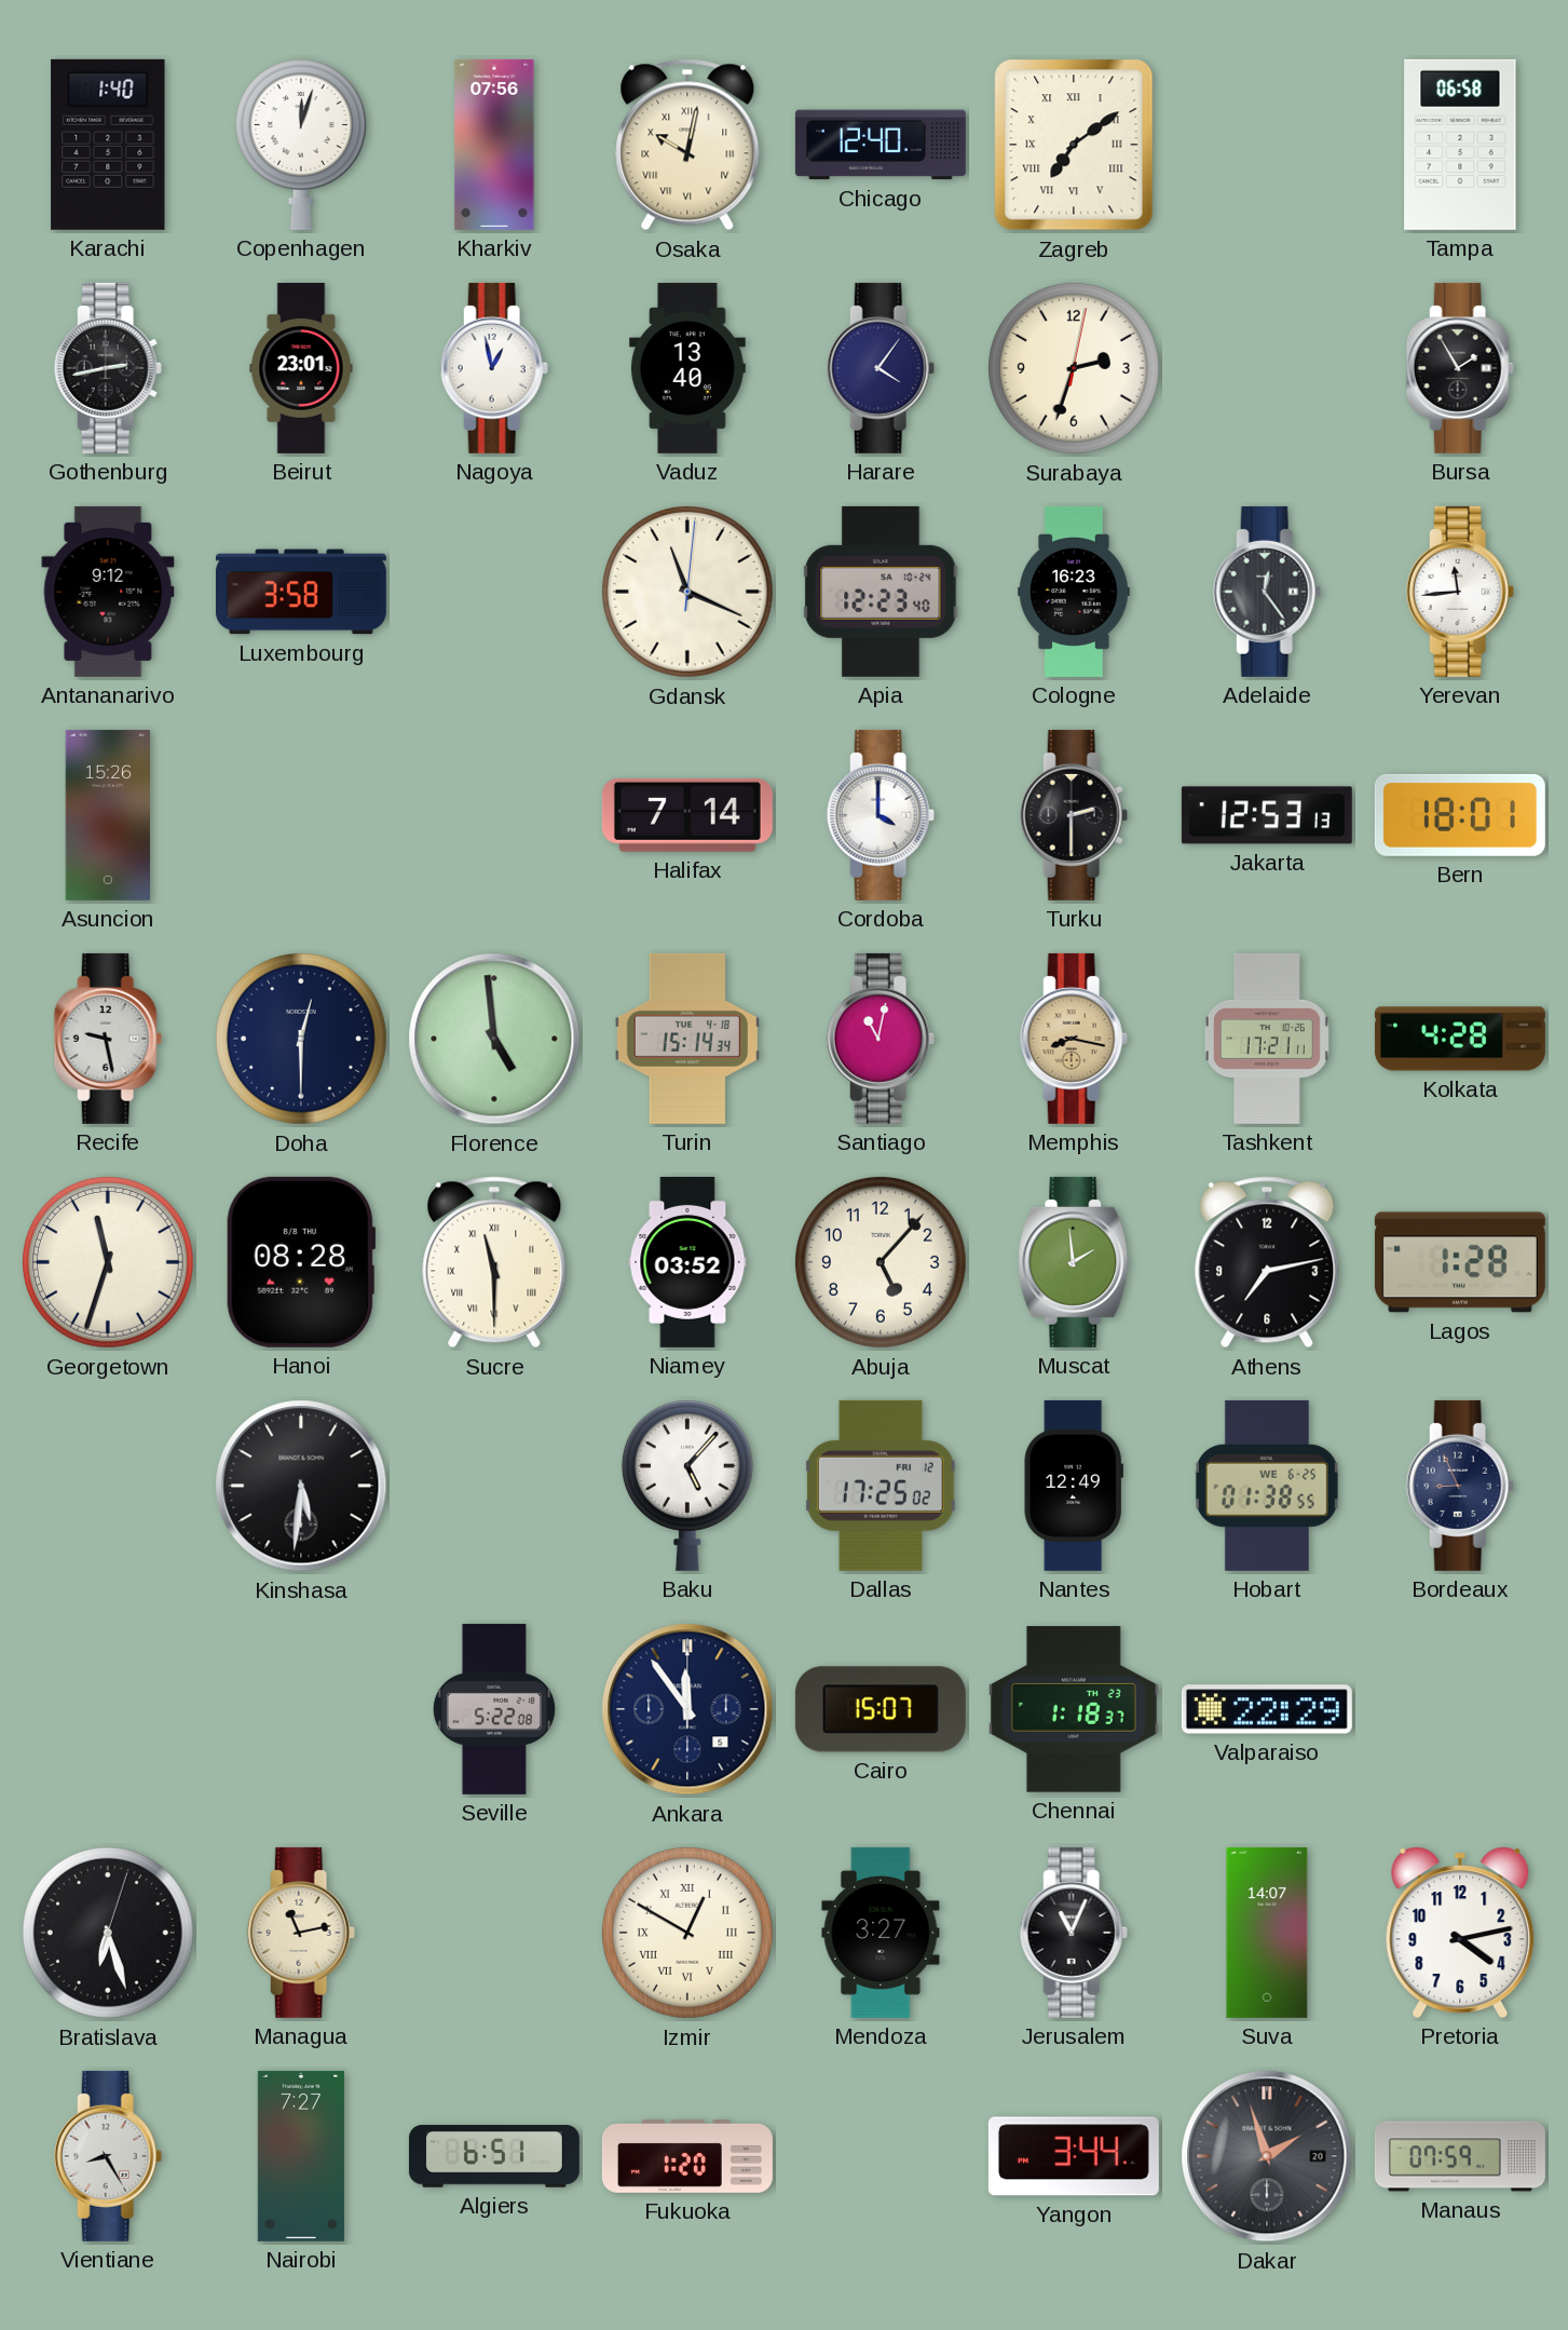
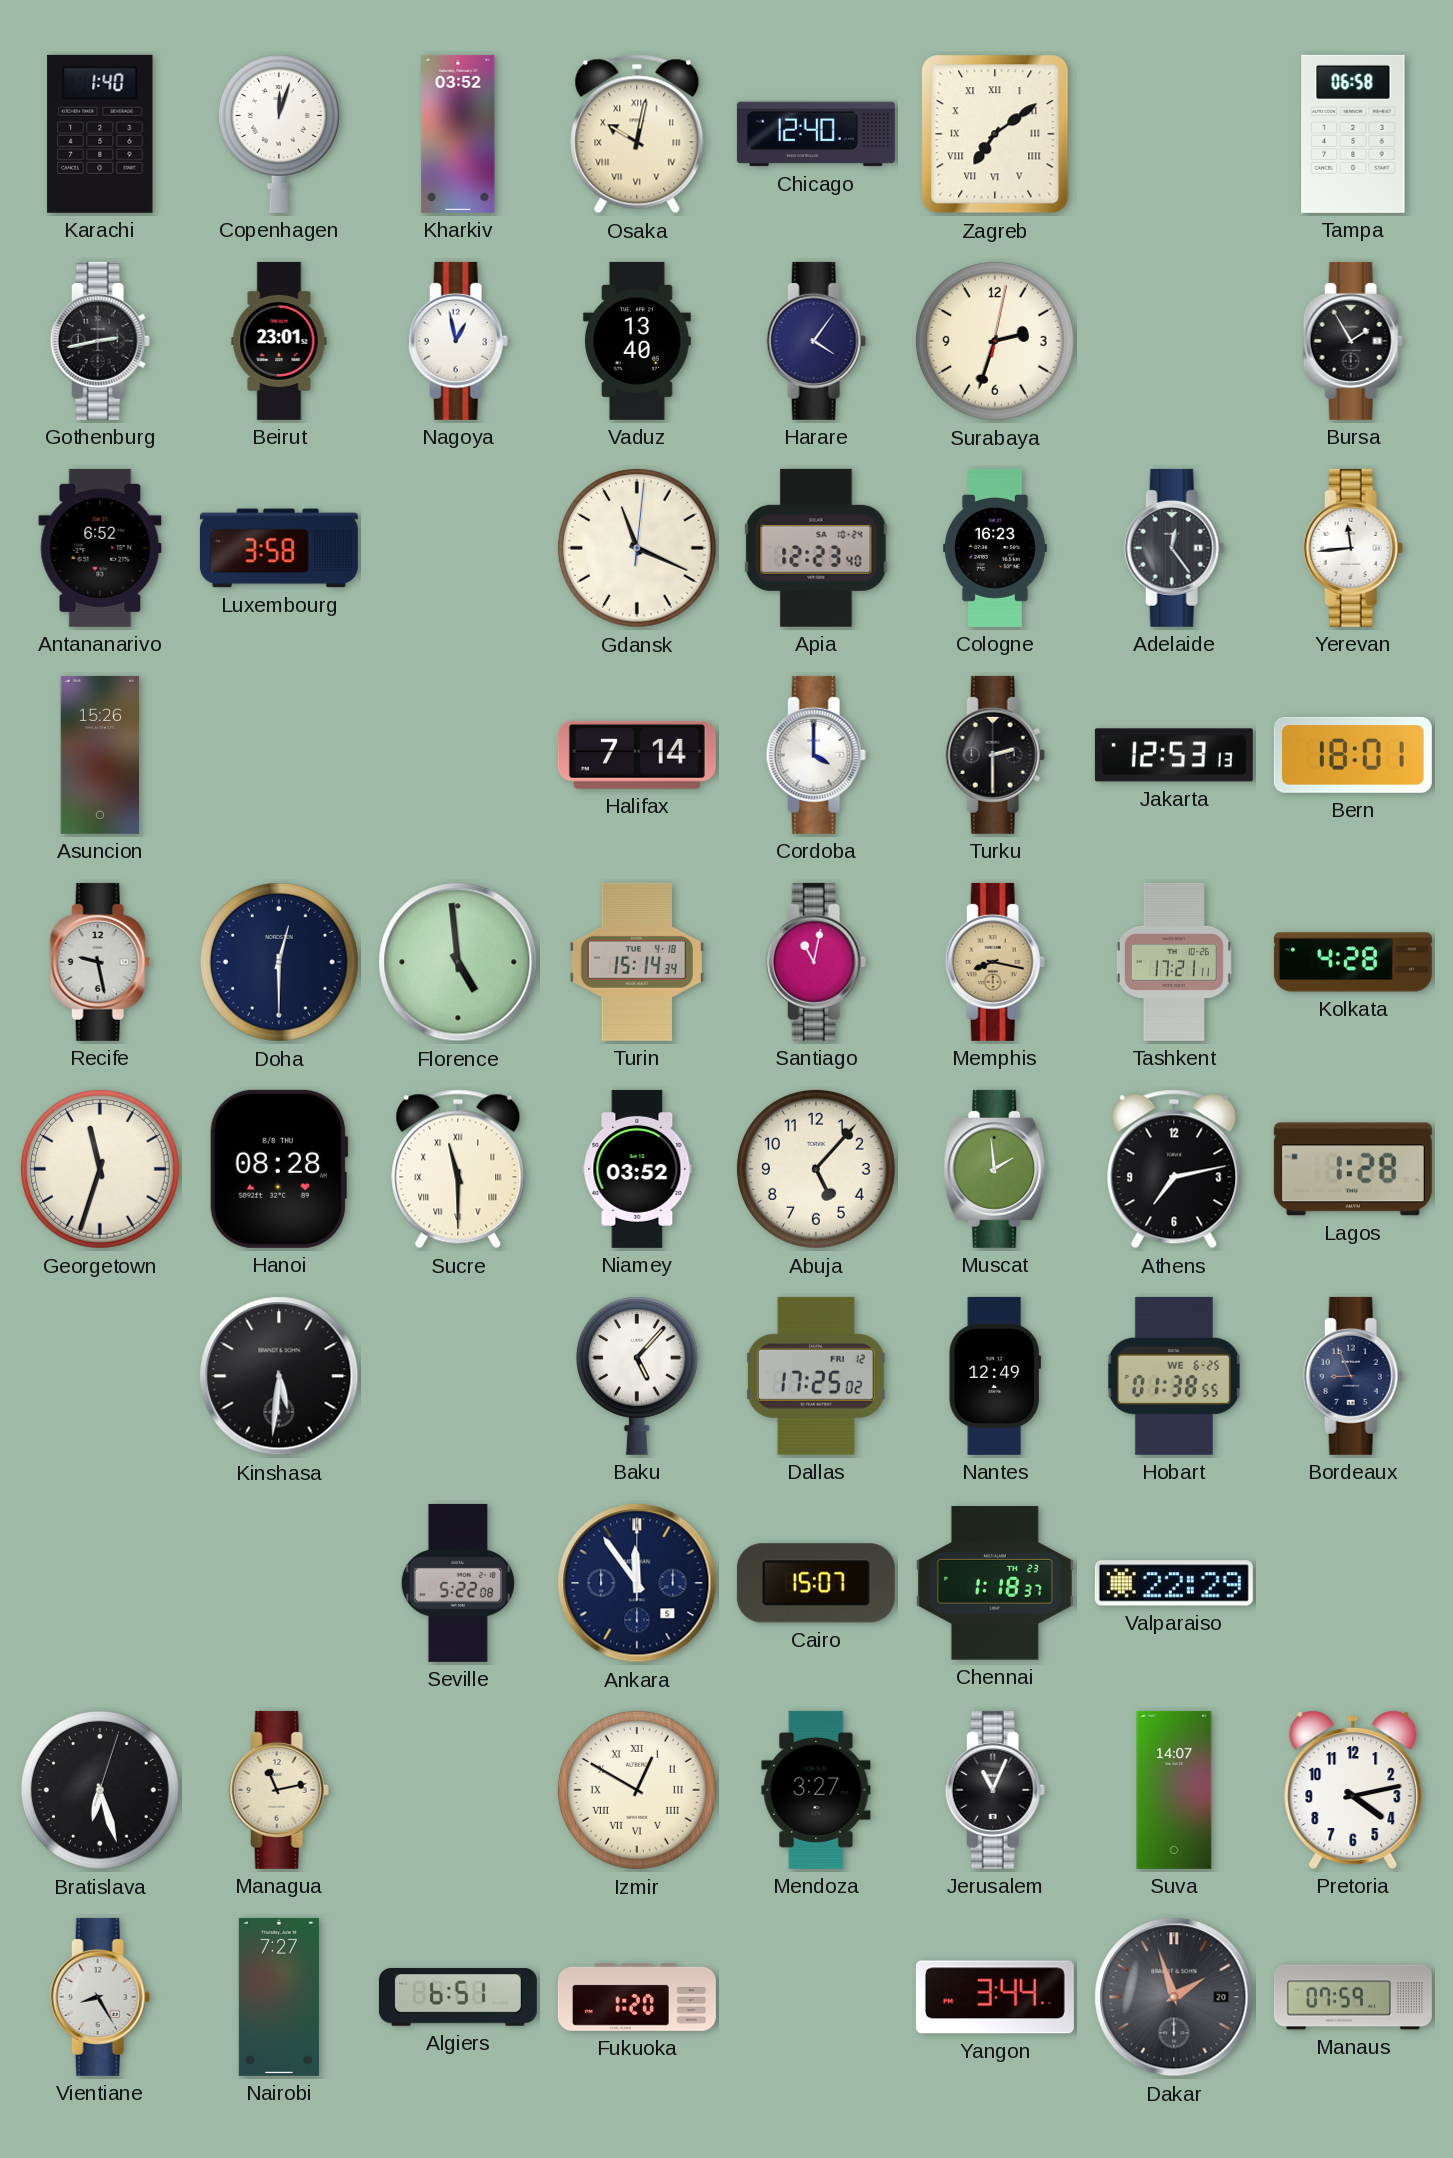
Kharkiv: 07:56 -> 03:52
Antananarivo: 9:12 -> 6:52
